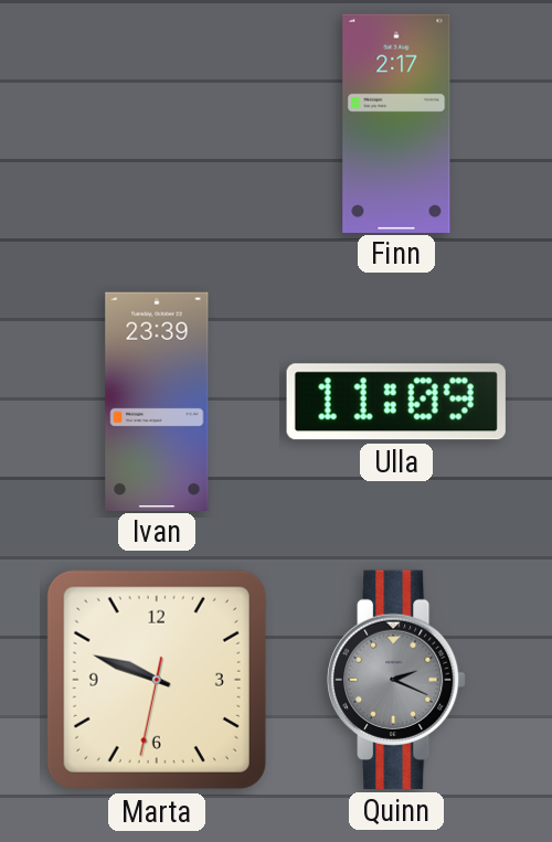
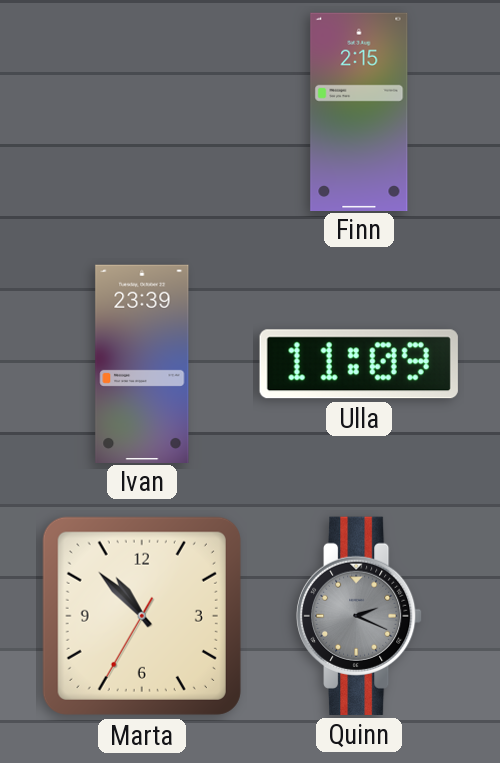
Finn: 2:17 -> 2:15
Marta: 9:48 -> 10:52
